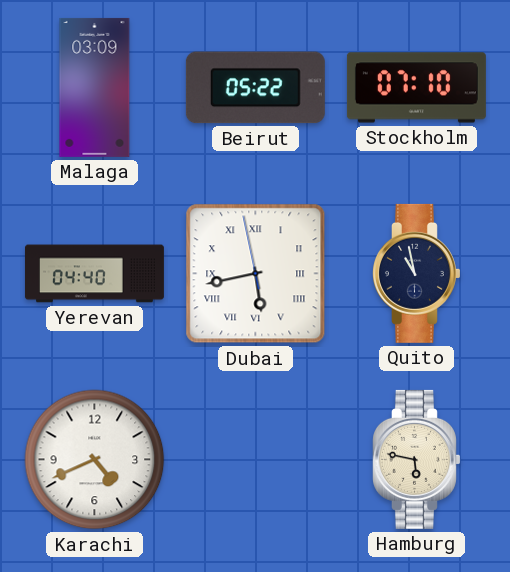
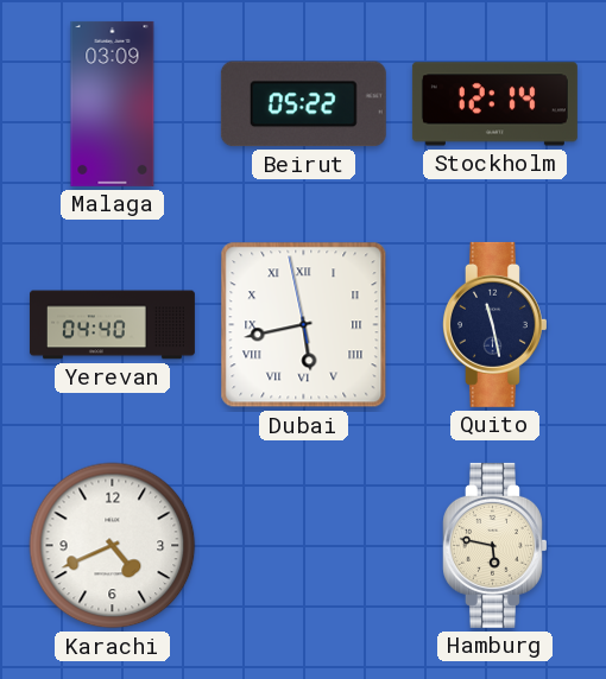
Stockholm: 07:10 -> 12:14
Quito: 10:58 -> 11:28
